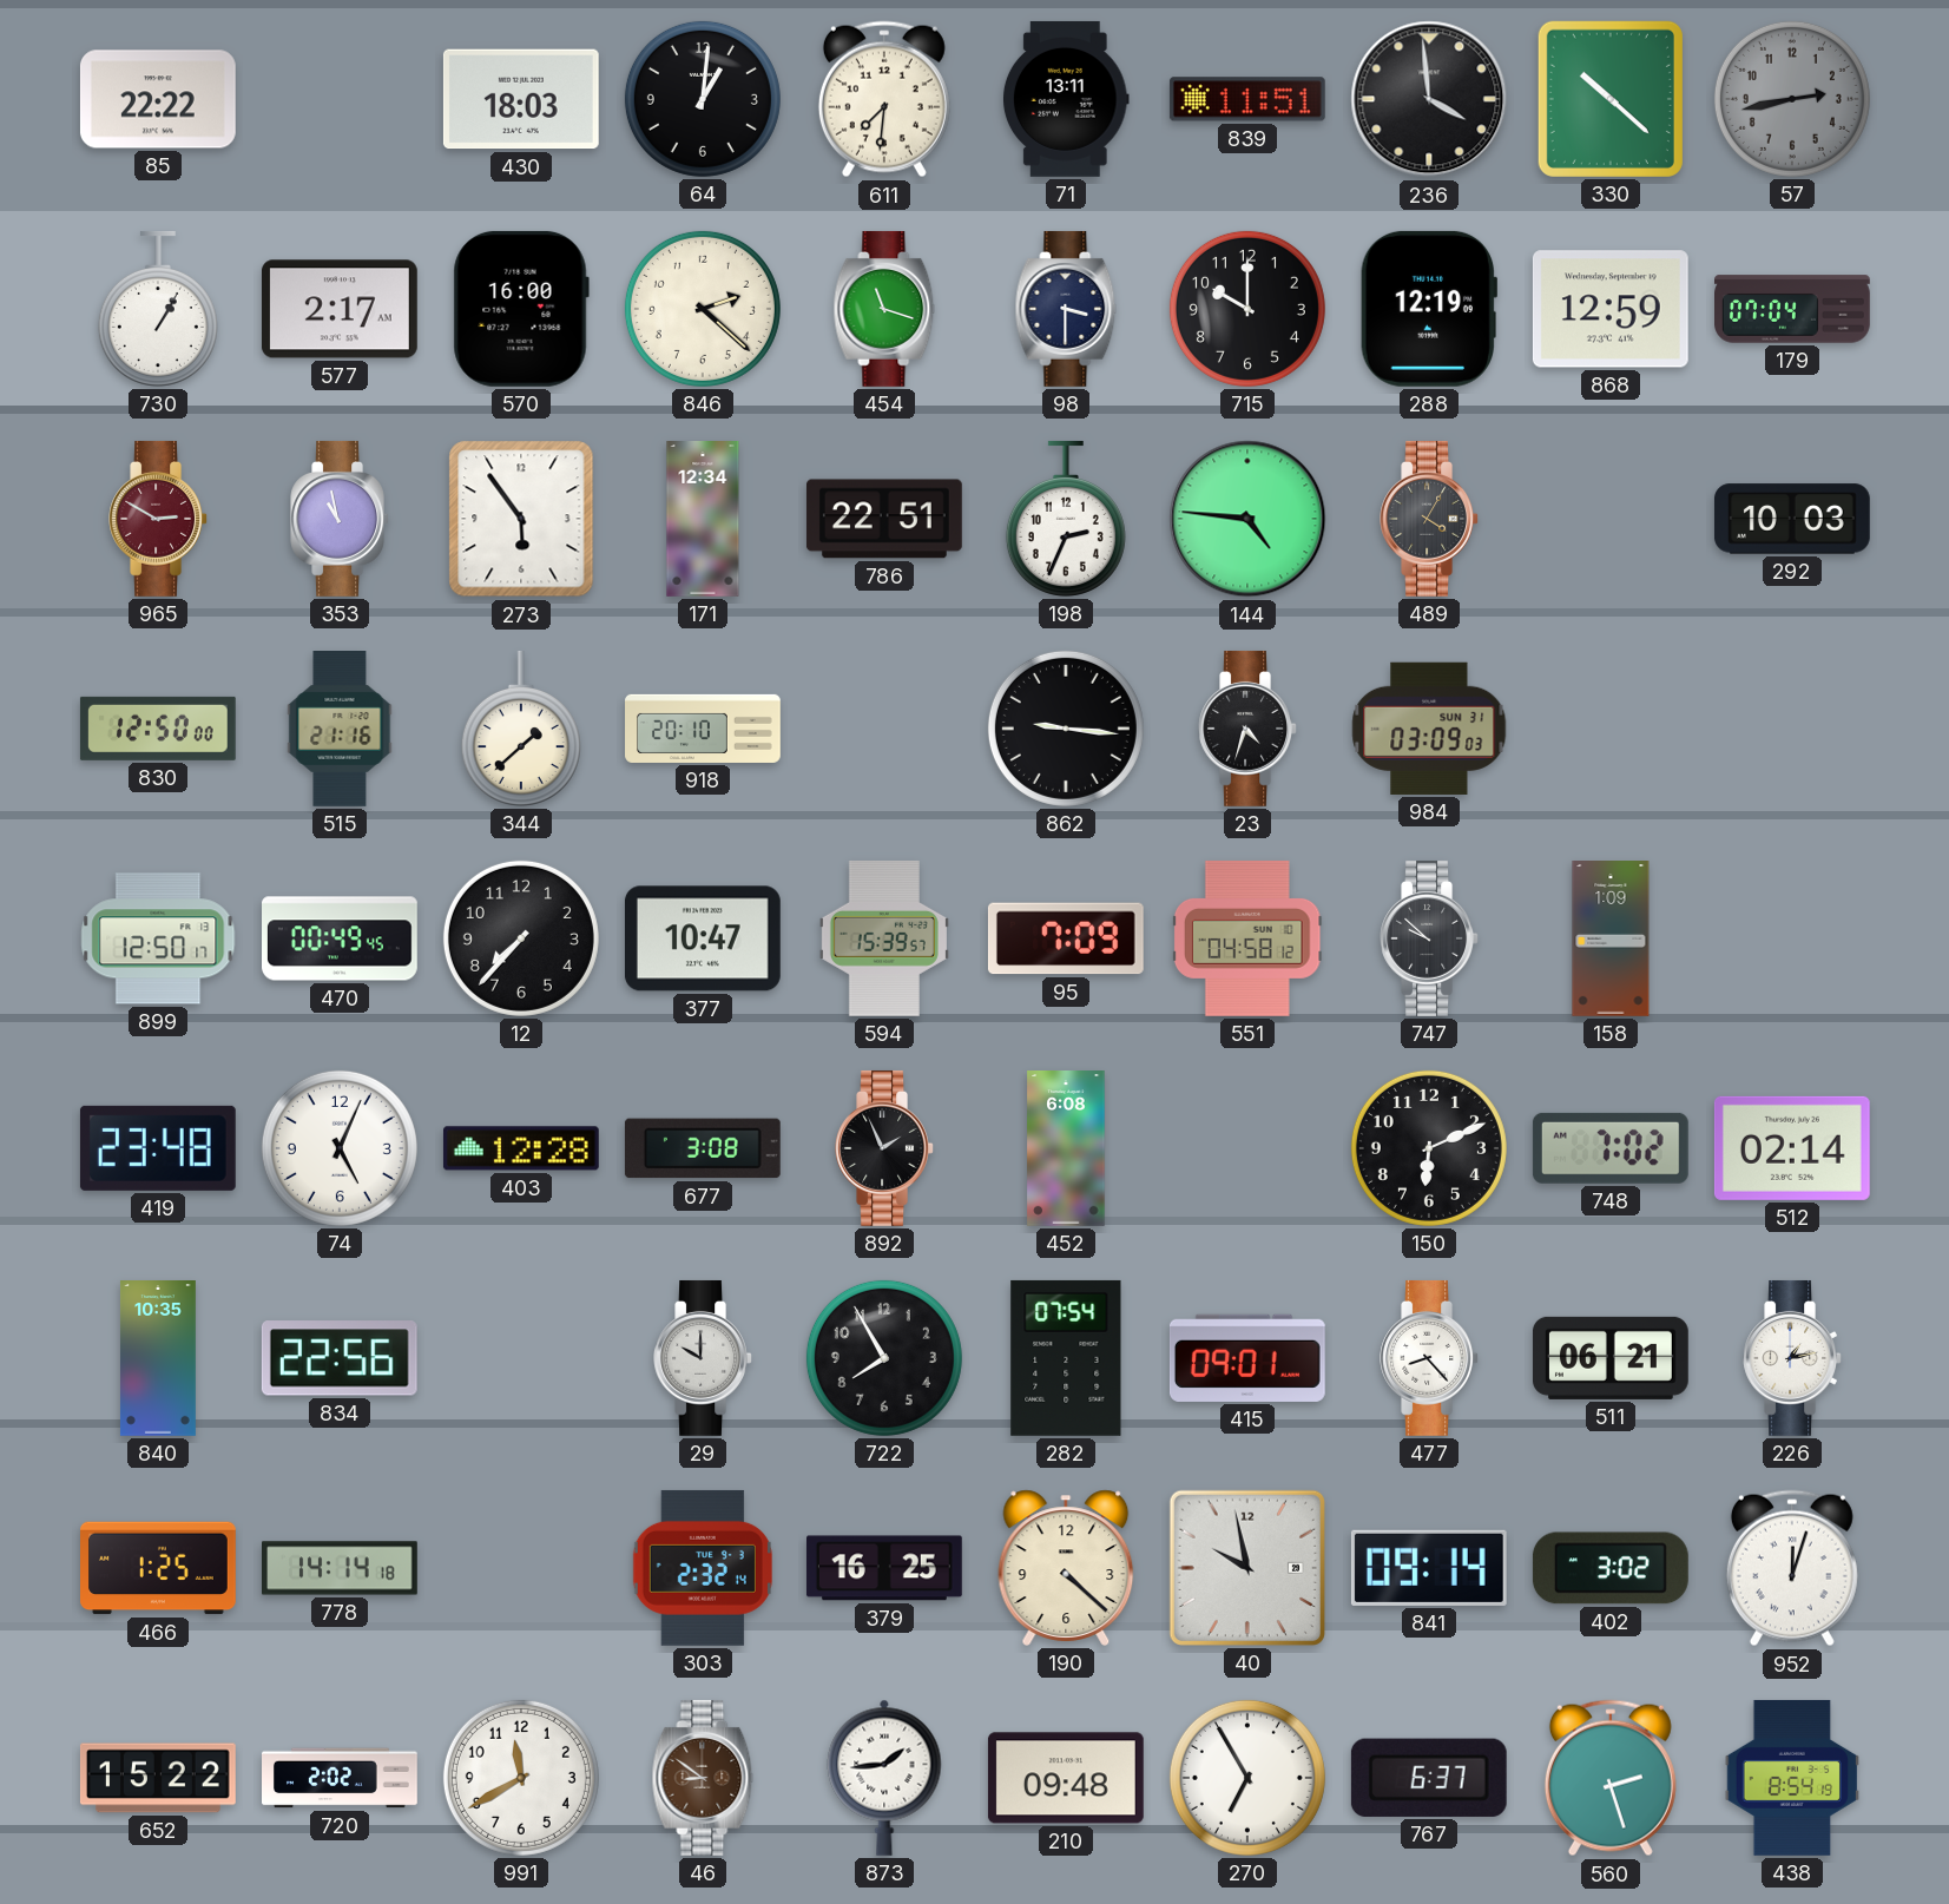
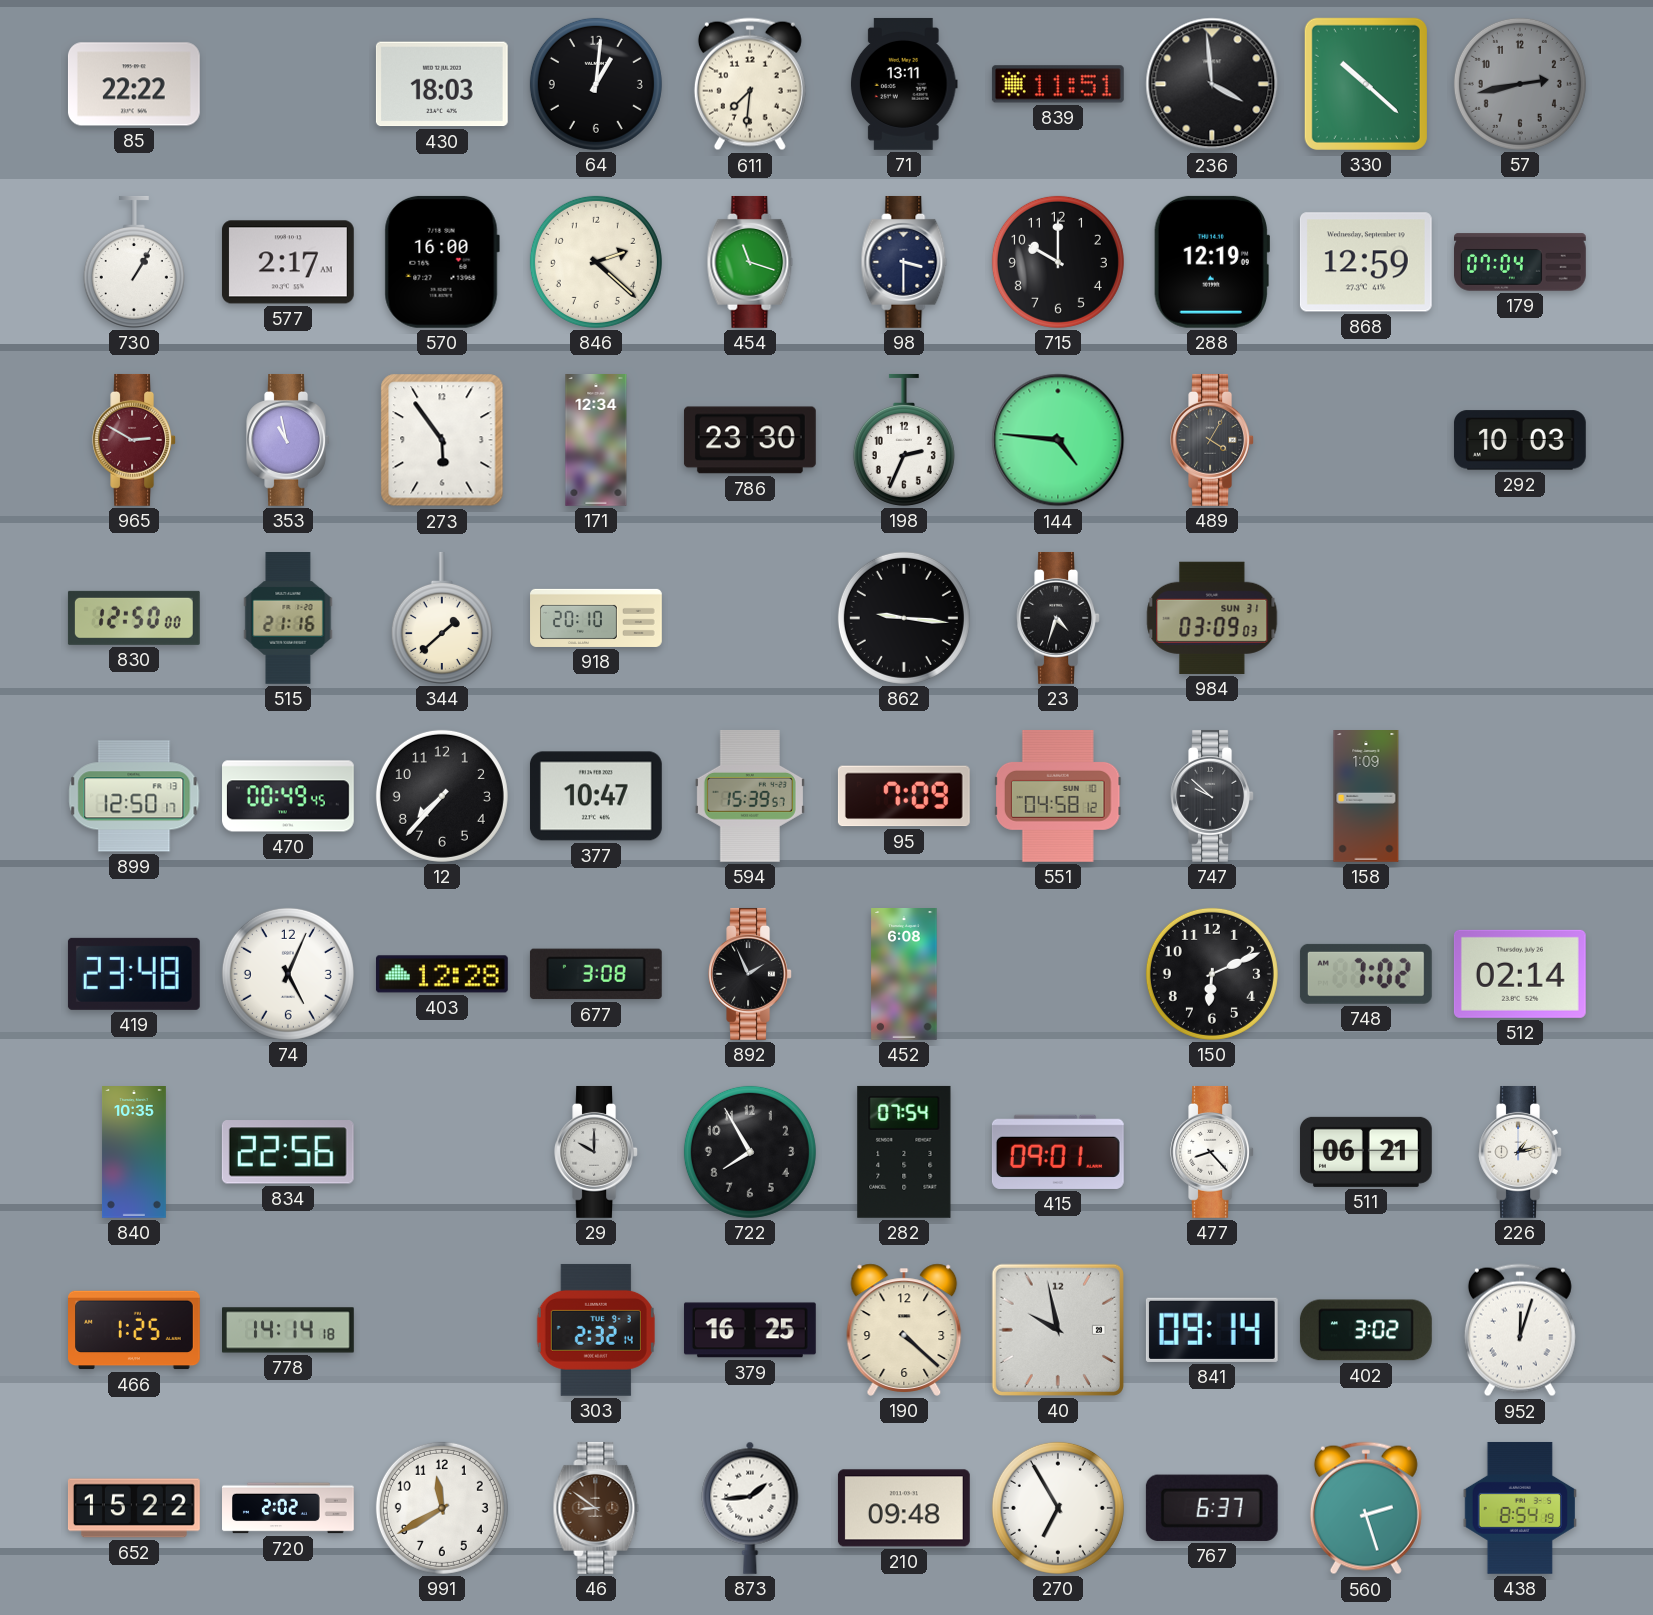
786: 22:51 -> 23:30
